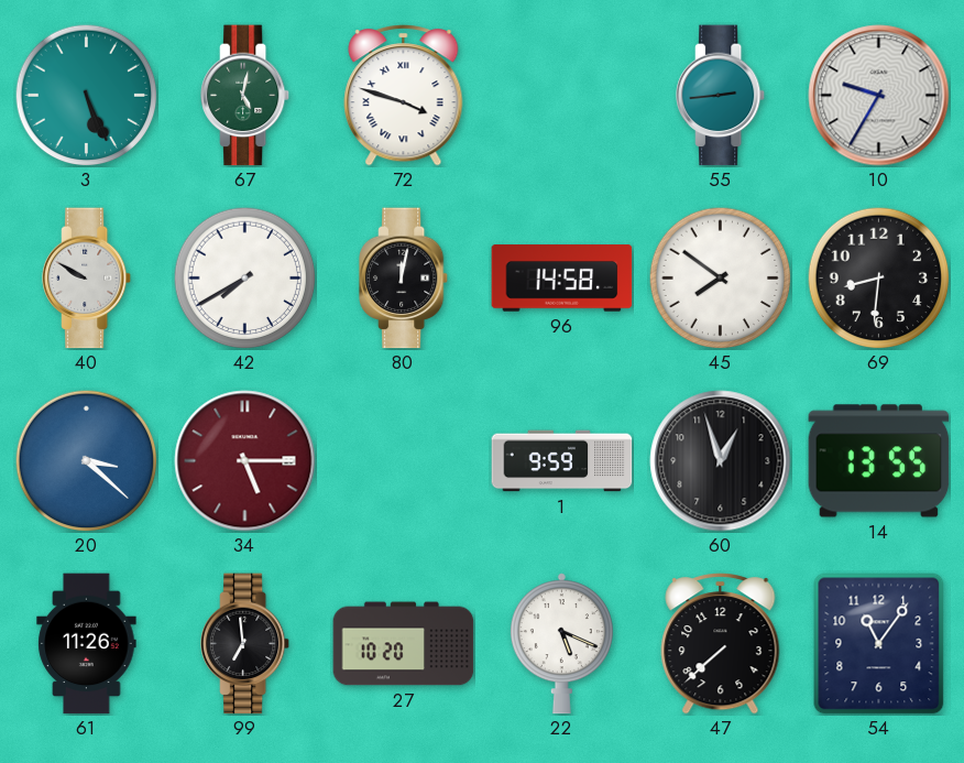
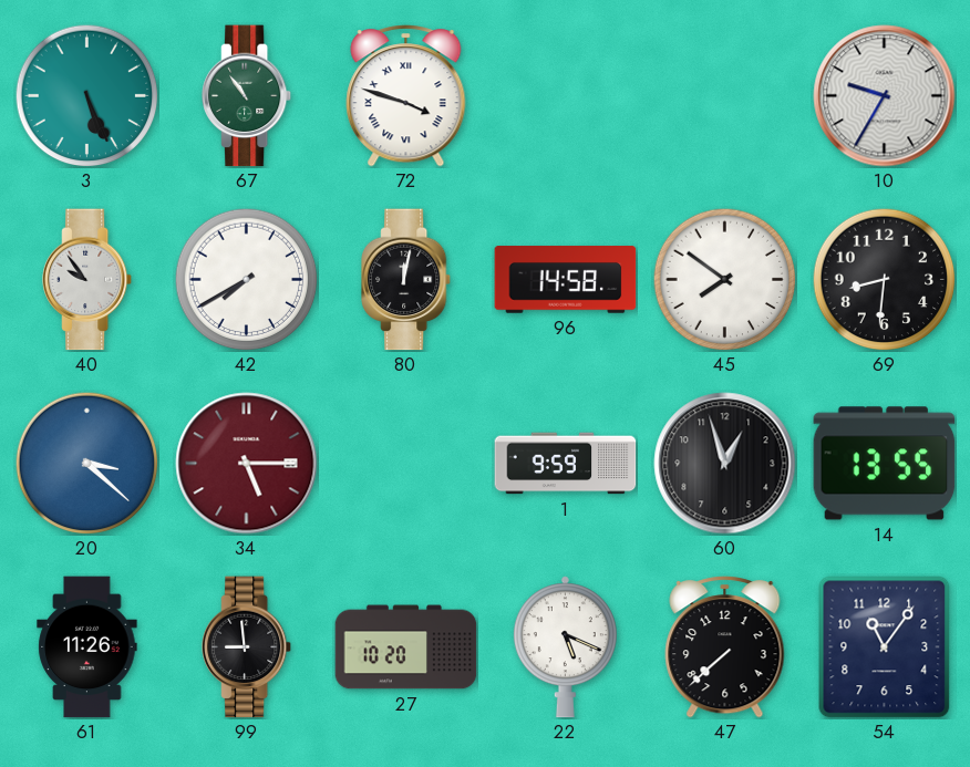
67: 5:02 -> 10:54
55: 2:44 -> none
40: 9:50 -> 9:54
99: 6:59 -> 8:59
